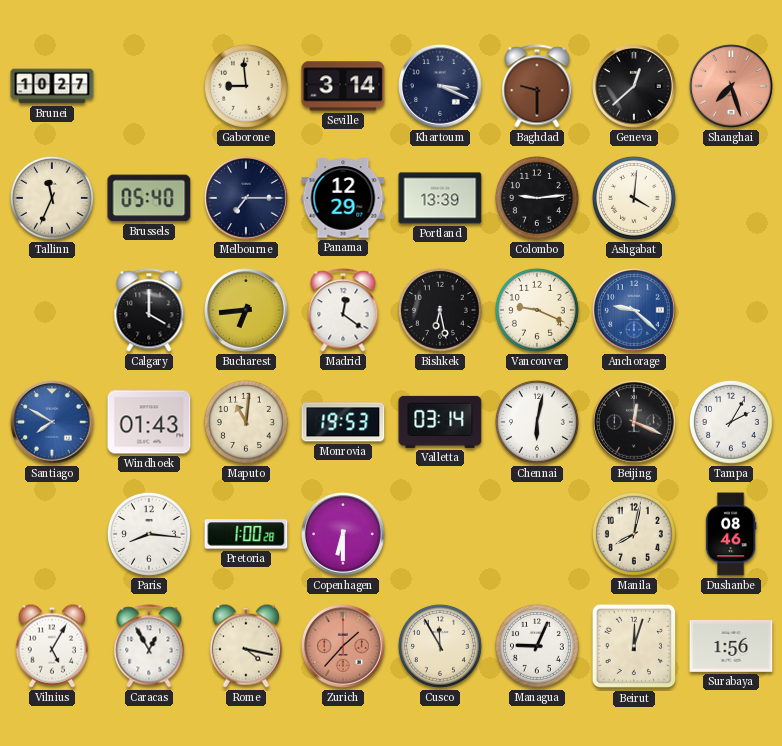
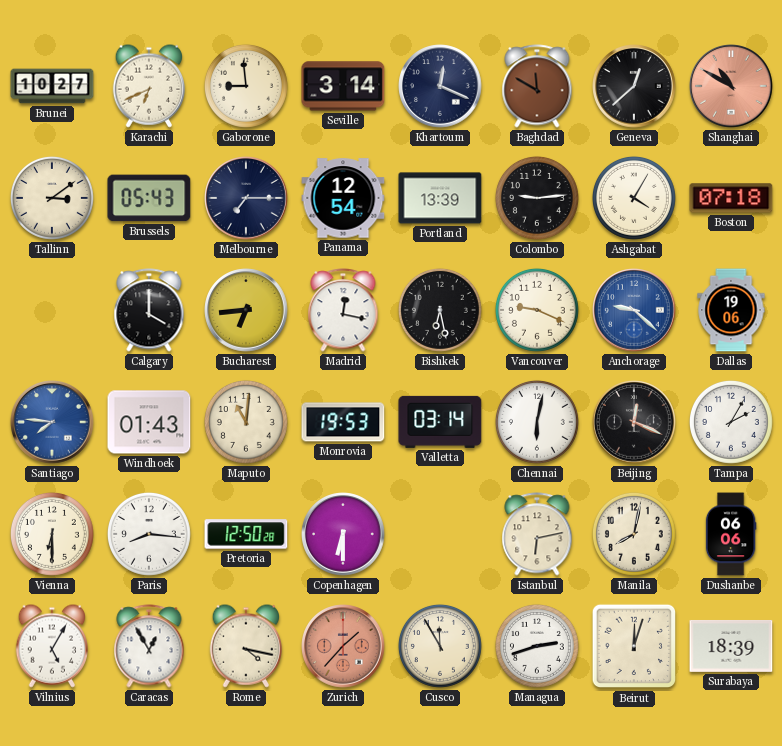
Karachi: none -> 6:41
Khartoum: 3:19 -> 12:19
Baghdad: 9:30 -> 11:50
Shanghai: 7:27 -> 10:50
Tallinn: 11:34 -> 3:09
Brussels: 05:40 -> 05:43
Panama: 12:29 -> 12:54
Ashgabat: 4:01 -> 4:05
Boston: none -> 07:18
Madrid: 12:21 -> 12:17
Dallas: none -> 19:06
Santiago: 7:50 -> 7:46
Vienna: none -> 6:30
Pretoria: 1:00 -> 12:50
Istanbul: none -> 6:13
Dushanbe: 08:46 -> 06:06
Managua: 9:04 -> 2:42
Surabaya: 1:56 -> 18:39
